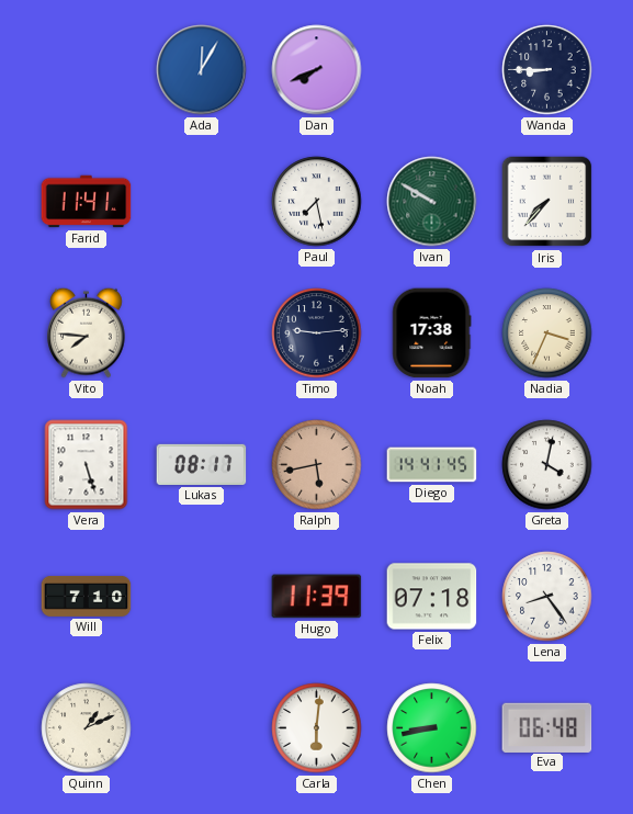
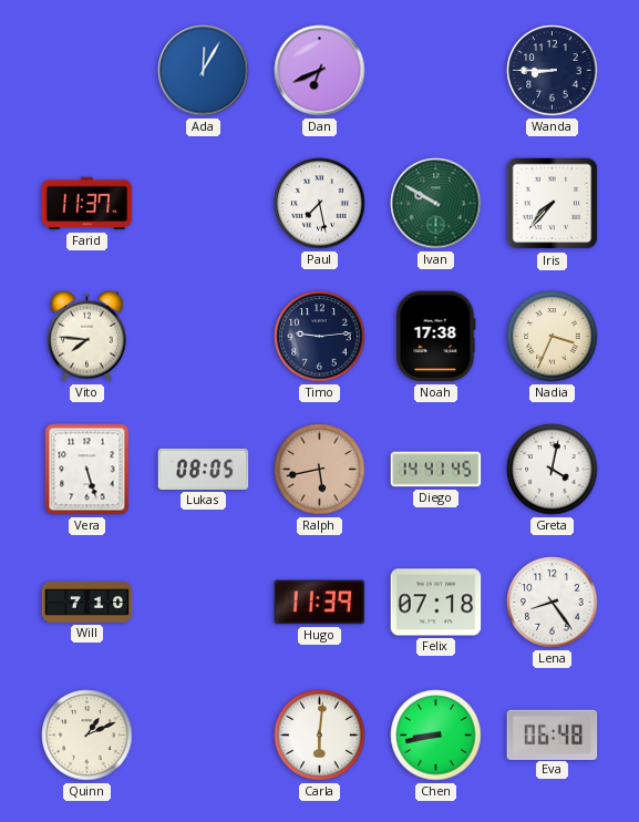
Dan: 7:41 -> 6:41
Farid: 11:41 -> 11:37
Lukas: 08:17 -> 08:05
